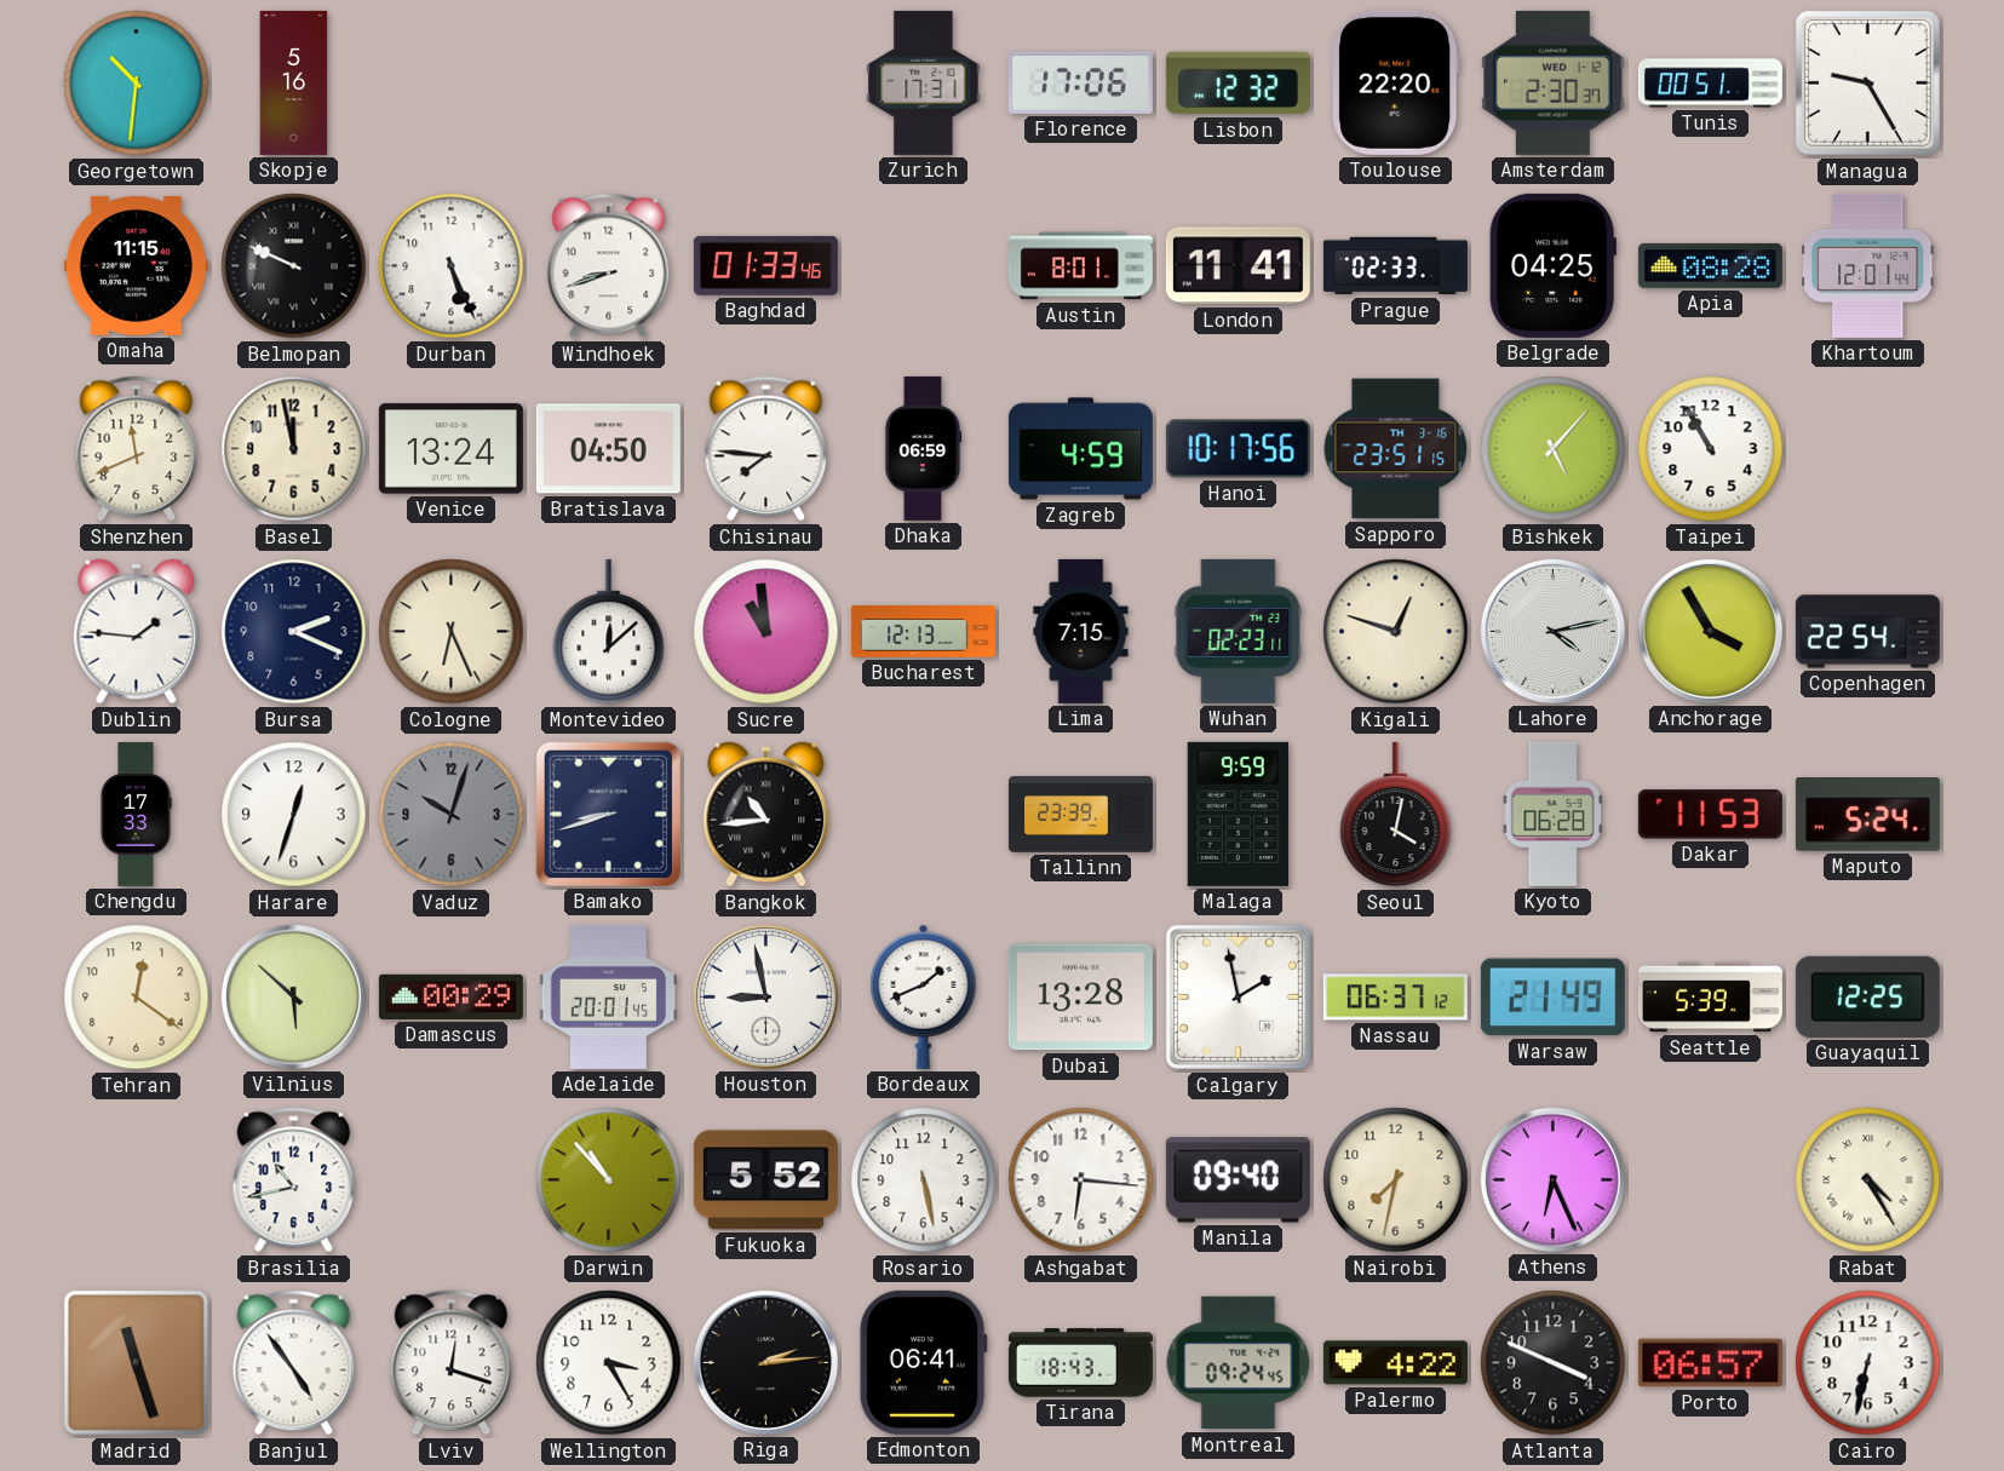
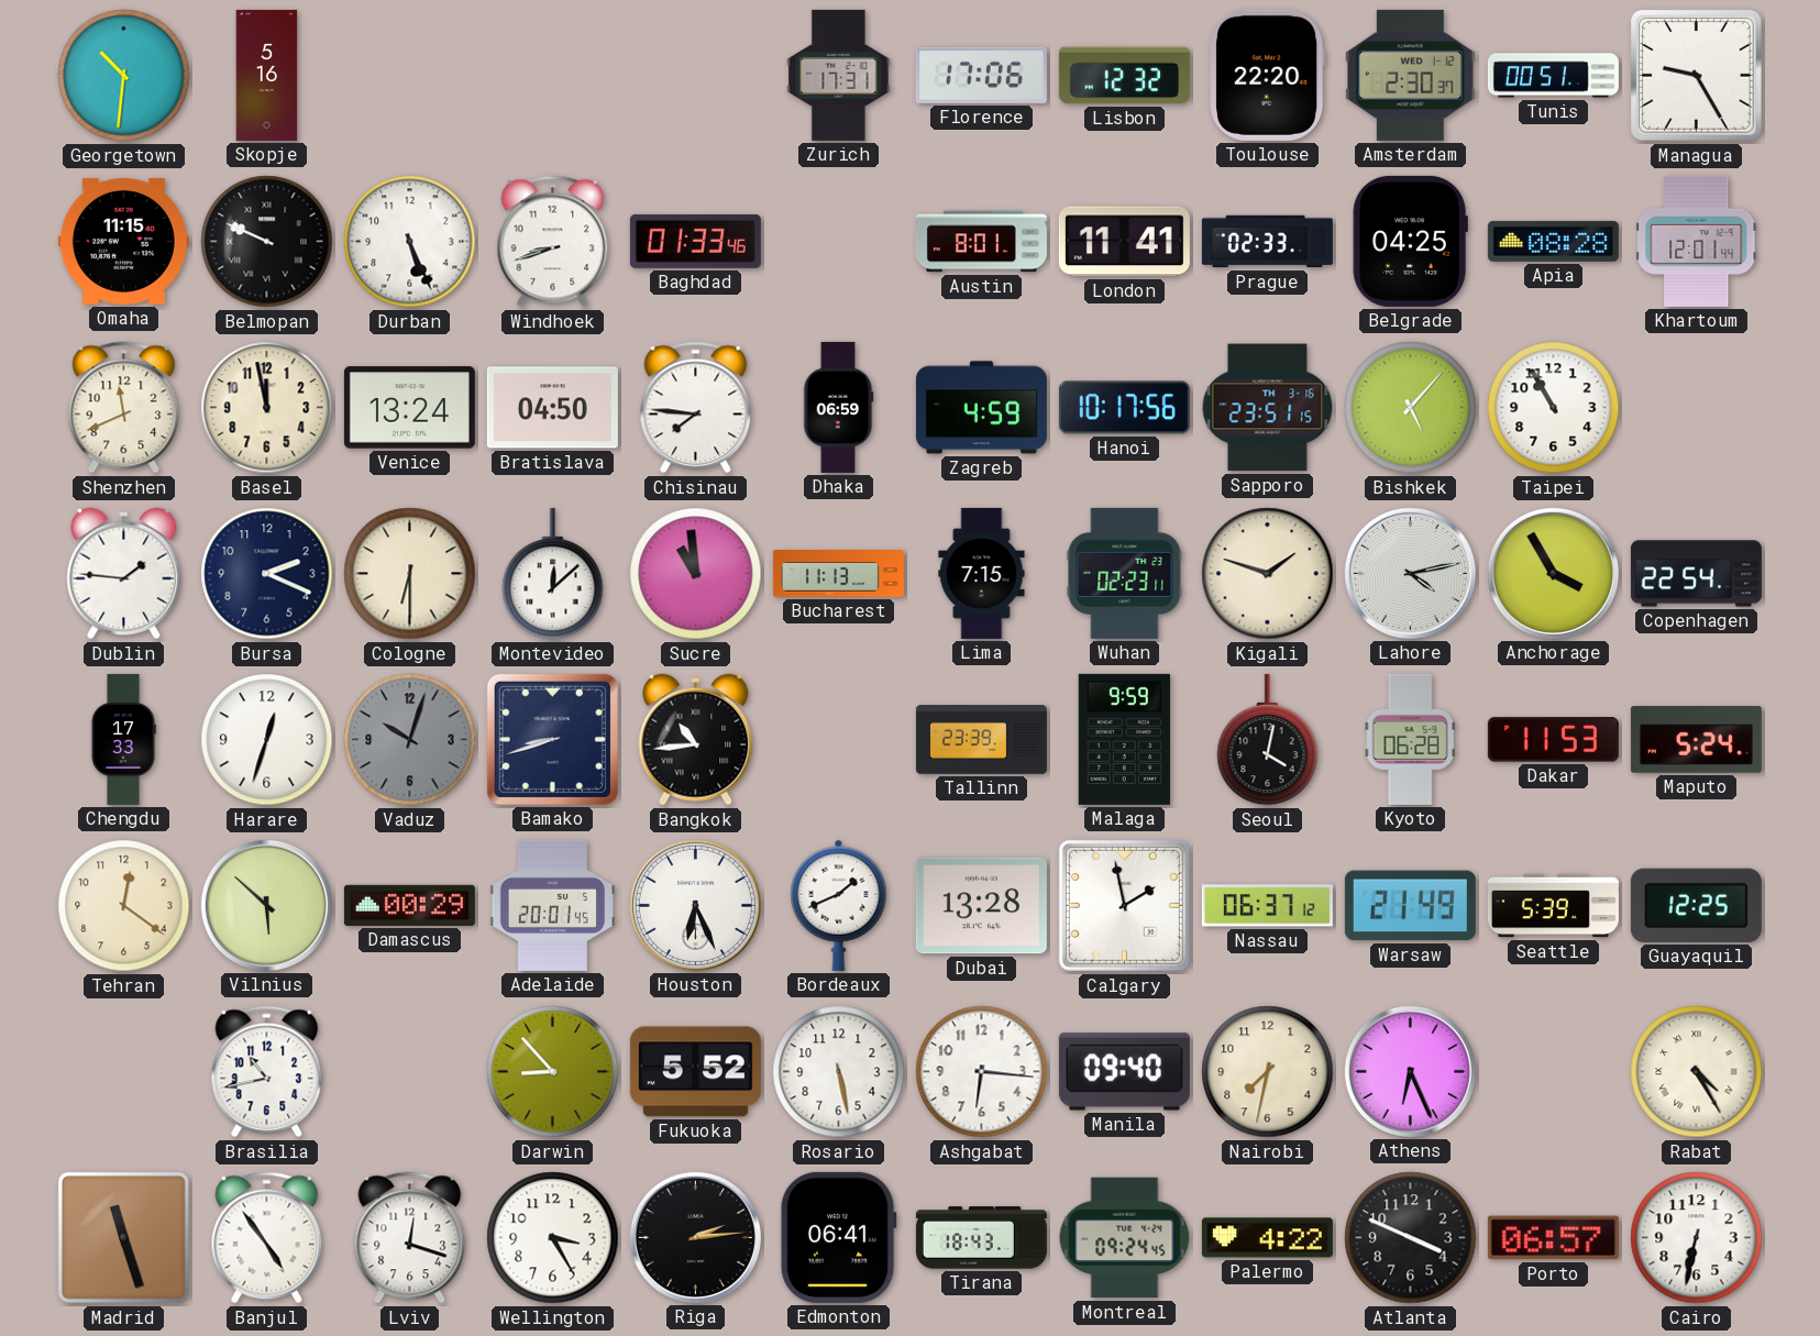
Cologne: 6:26 -> 6:30
Bucharest: 12:13 -> 11:13
Kigali: 12:48 -> 1:48
Houston: 8:58 -> 6:26
Darwin: 10:53 -> 8:53
